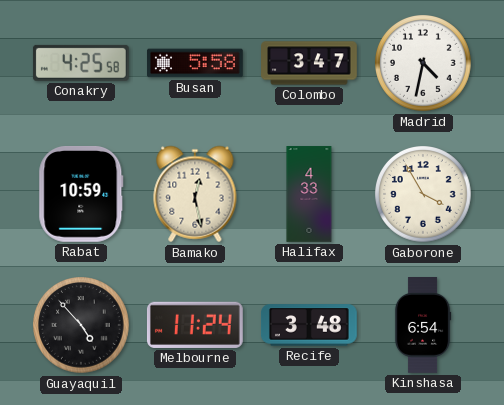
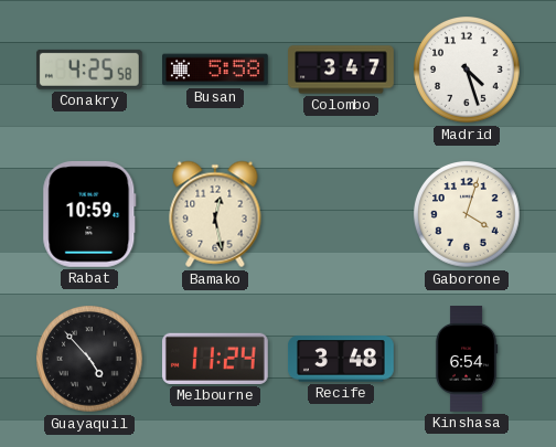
Madrid: 4:32 -> 4:27
Halifax: 4:33 -> none
Gaborone: 3:55 -> 4:03
